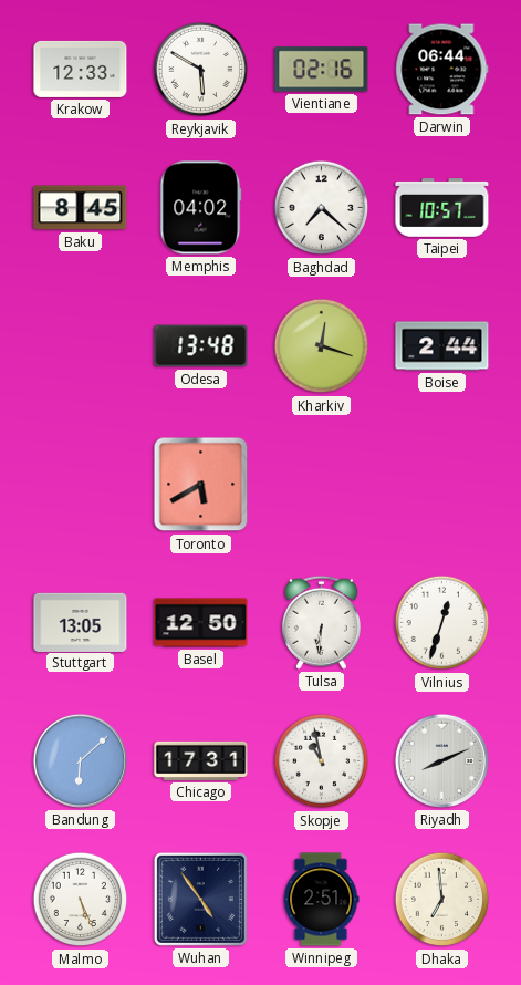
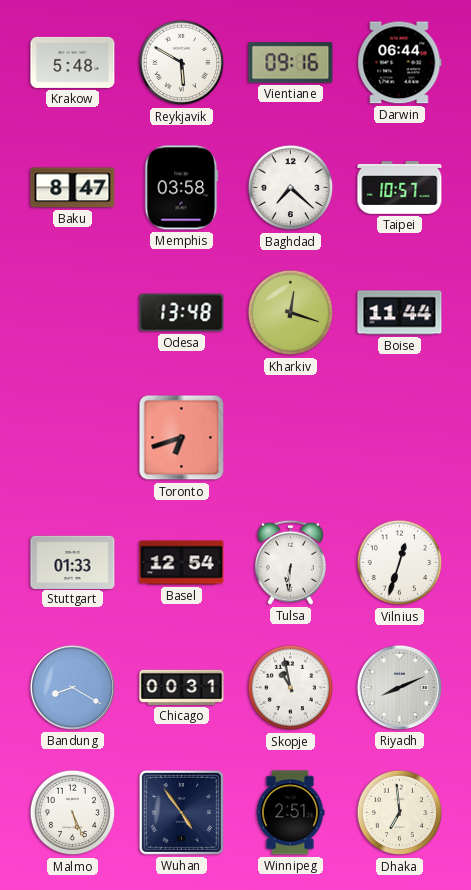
Krakow: 12:33 -> 5:48
Vientiane: 02:16 -> 09:16
Baku: 8:45 -> 8:47
Memphis: 04:02 -> 03:58
Boise: 2:44 -> 11:44
Toronto: 5:40 -> 6:42
Stuttgart: 13:05 -> 01:33
Basel: 12:50 -> 12:54
Bandung: 6:08 -> 8:20
Chicago: 17:31 -> 00:31
